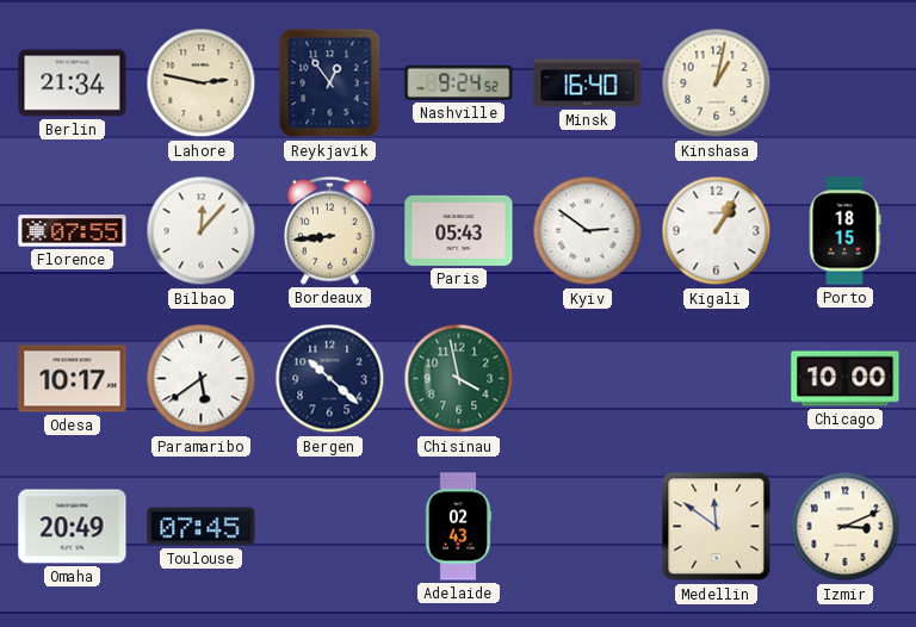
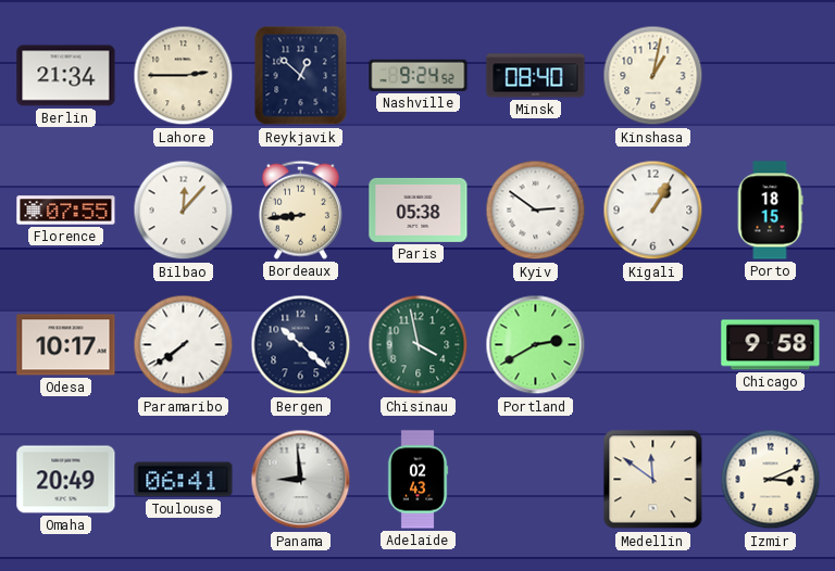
Lahore: 2:47 -> 2:45
Reykjavik: 12:54 -> 12:52
Minsk: 16:40 -> 08:40
Paris: 05:43 -> 05:38
Paramaribo: 5:39 -> 7:39
Portland: none -> 2:40
Chicago: 10:00 -> 9:58
Toulouse: 07:45 -> 06:41
Panama: none -> 8:59
